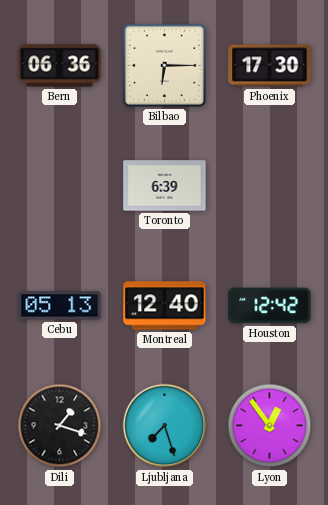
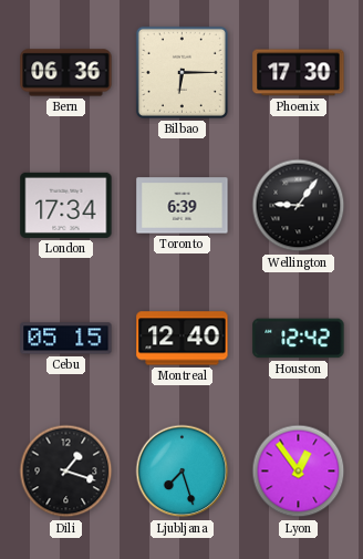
London: none -> 17:34
Wellington: none -> 9:06
Cebu: 05:13 -> 05:15
